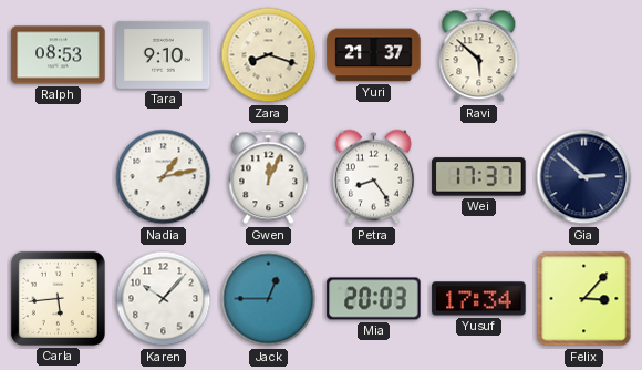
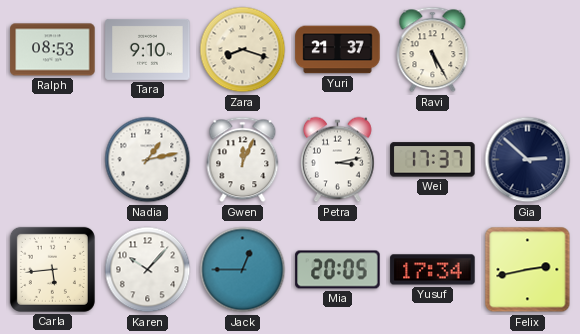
Ravi: 5:52 -> 5:25
Petra: 8:24 -> 3:13
Mia: 20:03 -> 20:05
Felix: 3:07 -> 2:43
